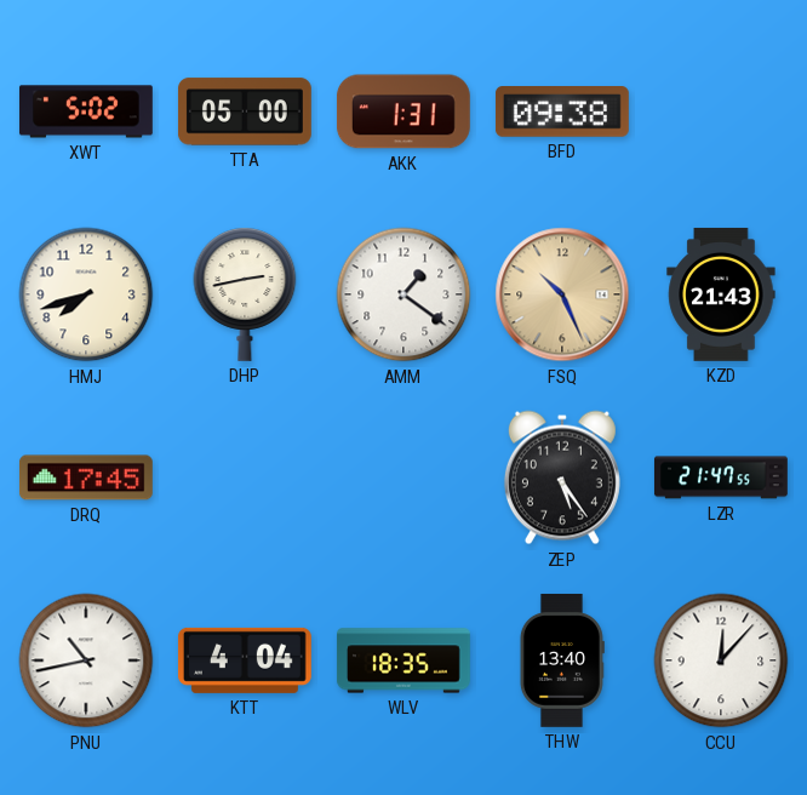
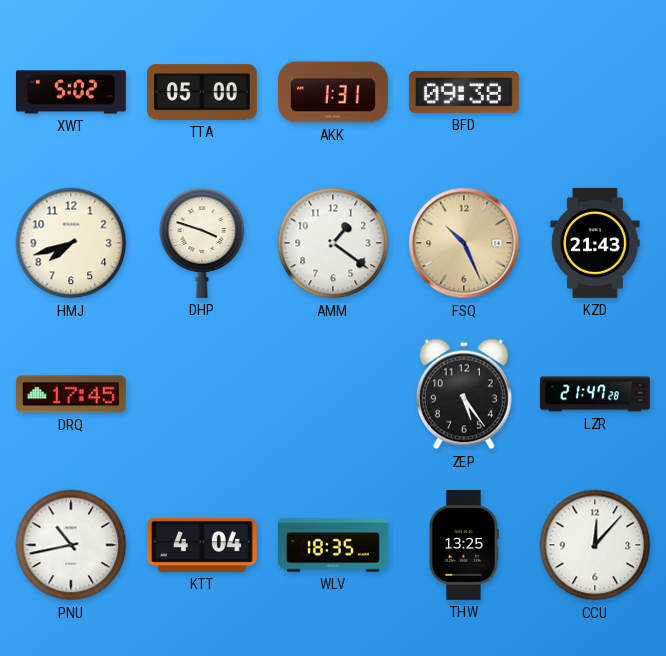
DHP: 2:43 -> 3:48
LZR: 21:47:55 -> 21:47:28
THW: 13:40 -> 13:25
